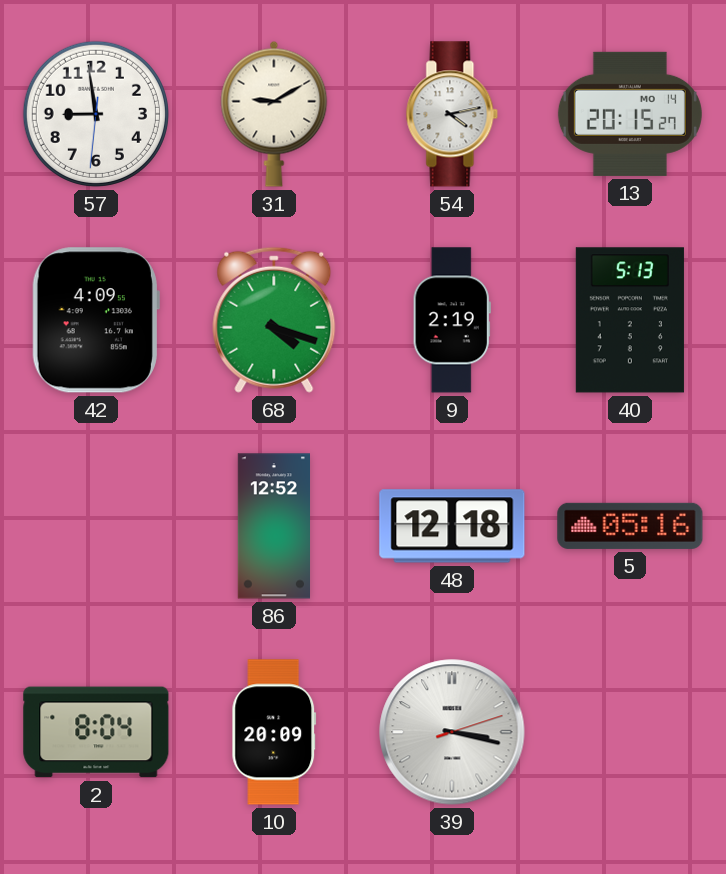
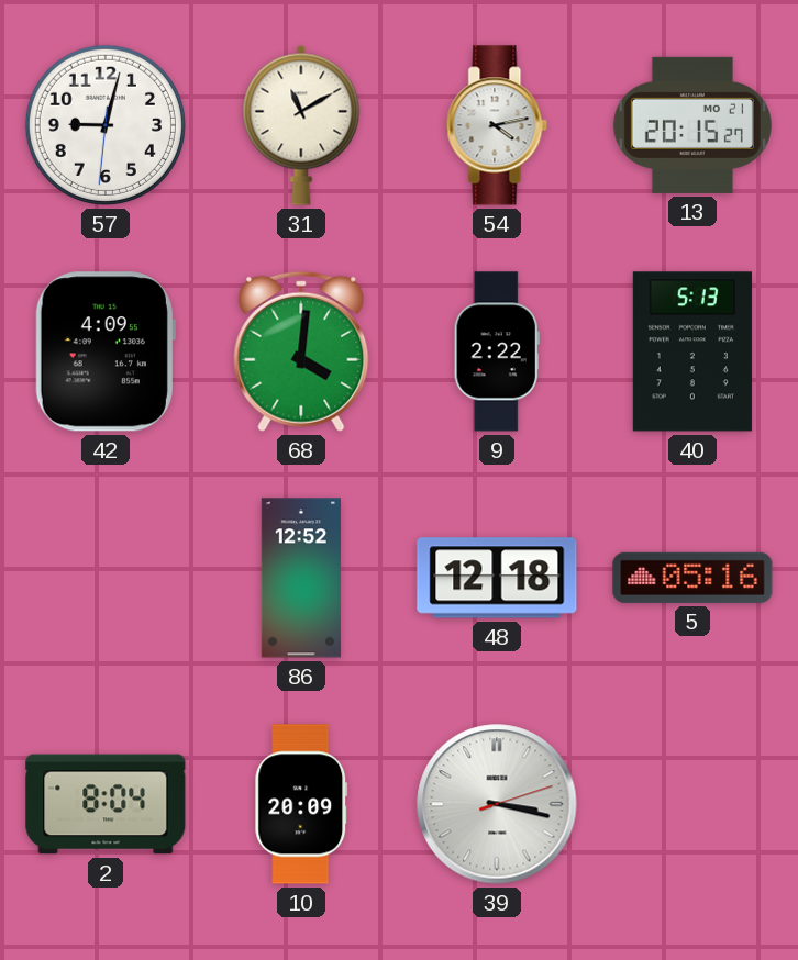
57: 8:58 -> 9:02
31: 9:10 -> 11:10
13 date: MO 14 -> MO 21
68: 4:18 -> 4:01
9: 2:19 -> 2:22
